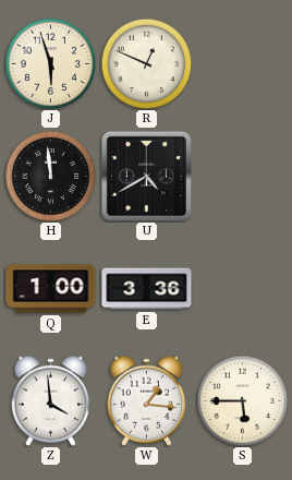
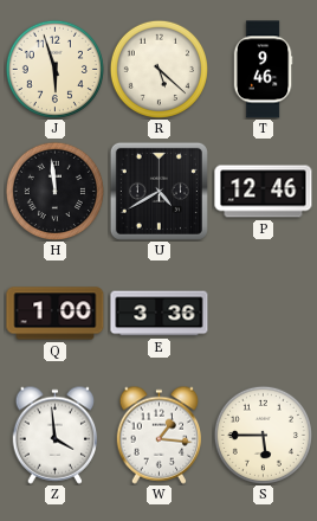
R: 12:49 -> 5:22
T: none -> 9:46
P: none -> 12:46
